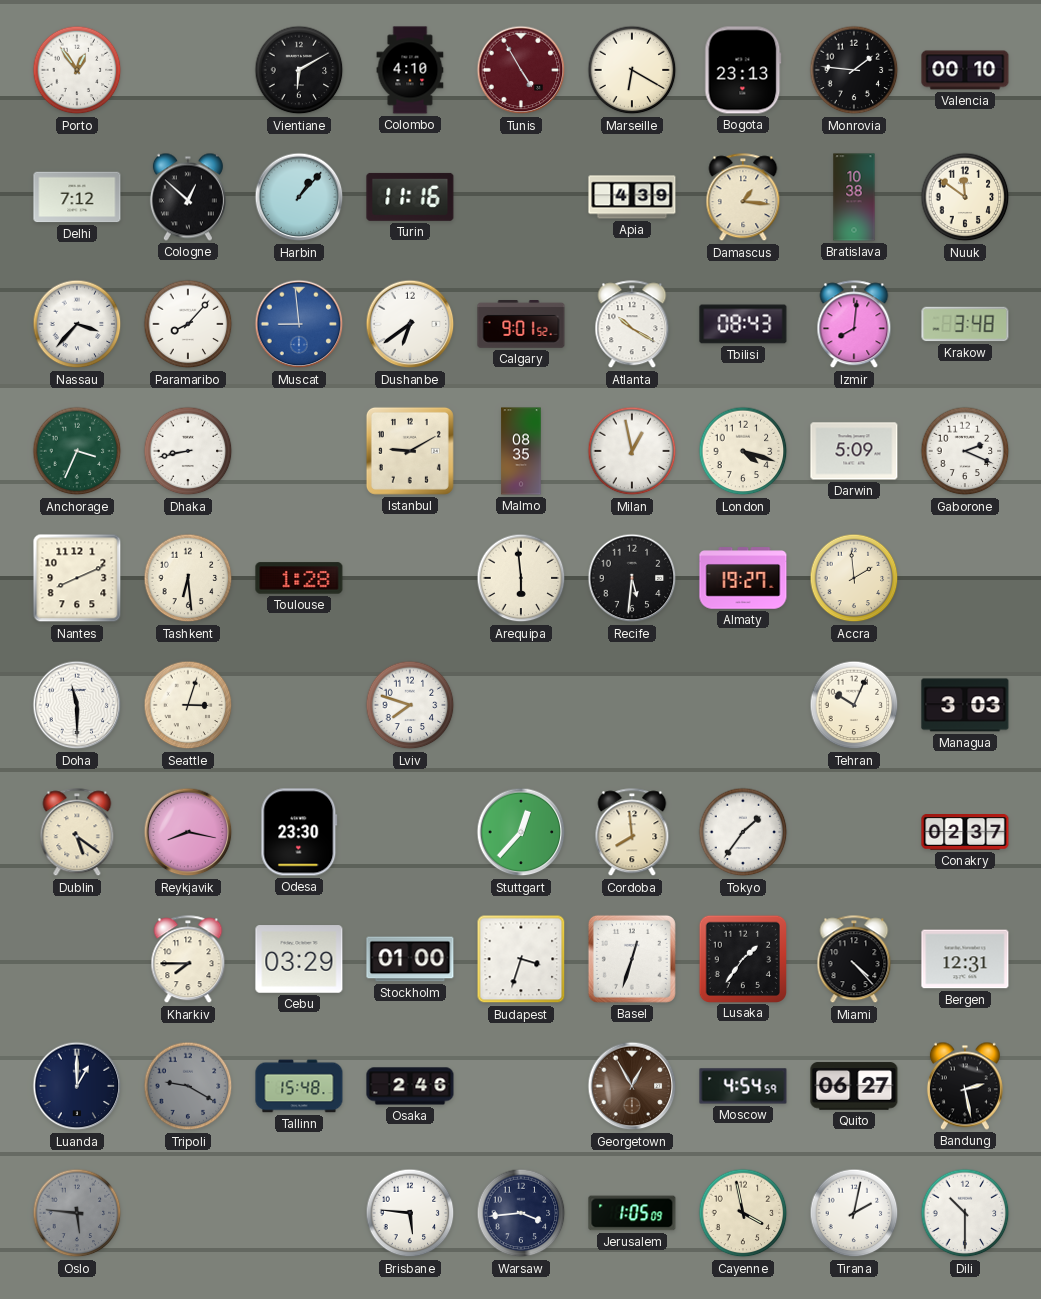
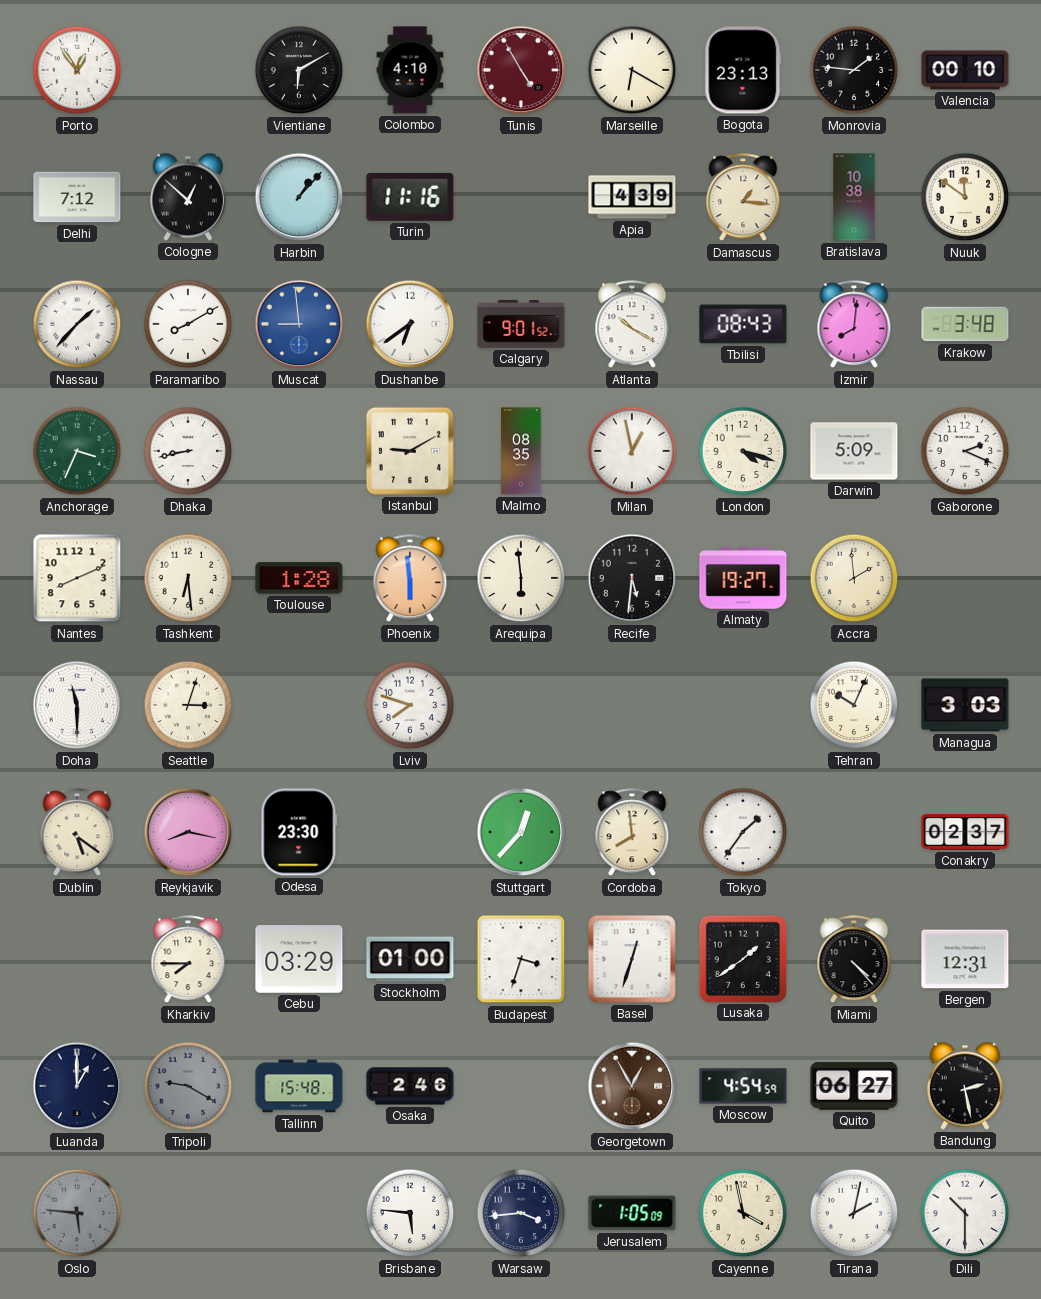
Nassau: 3:37 -> 1:37
Paramaribo: 8:07 -> 8:10
Phoenix: none -> 5:59
Lusaka: 1:36 -> 1:39
